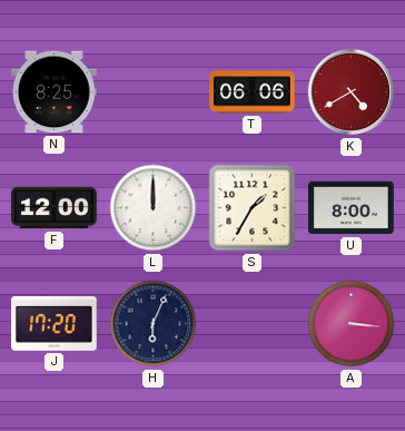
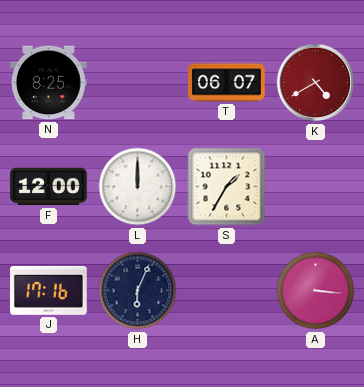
T: 06:06 -> 06:07
U: 8:00 -> none
J: 17:20 -> 17:16
